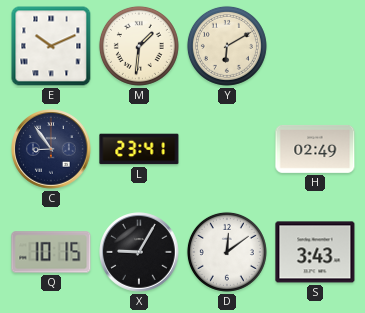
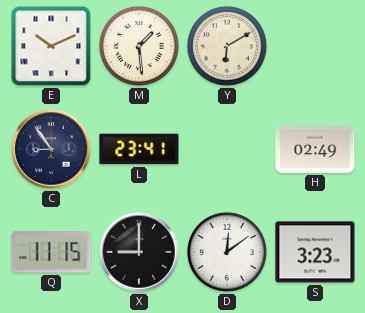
M: 1:31 -> 1:29
Q: 10:15 -> 11:15
X: 9:05 -> 9:00
S: 3:43 -> 3:23
